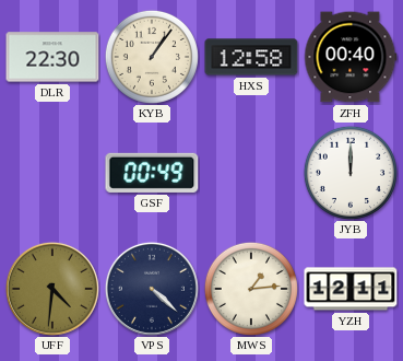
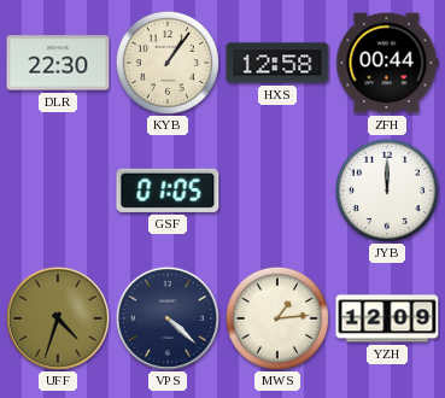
ZFH: 00:40 -> 00:44
GSF: 00:49 -> 01:05
UFF: 4:31 -> 4:33
YZH: 12:11 -> 12:09
